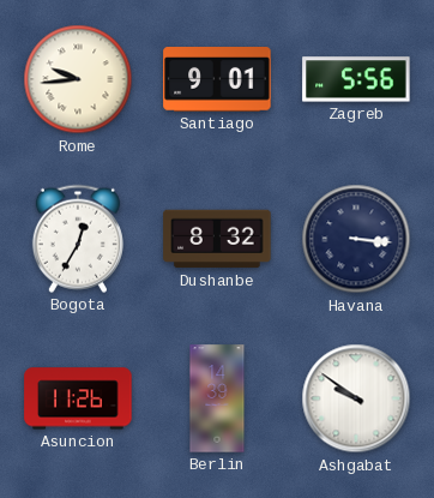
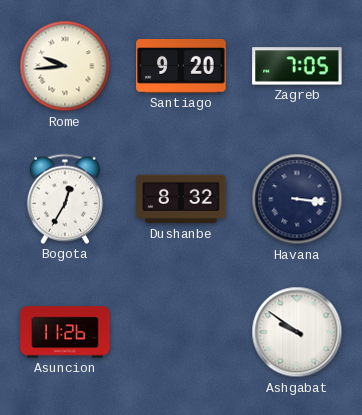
Santiago: 9:01 -> 9:20
Zagreb: 5:56 -> 7:05
Berlin: 14:39 -> none
